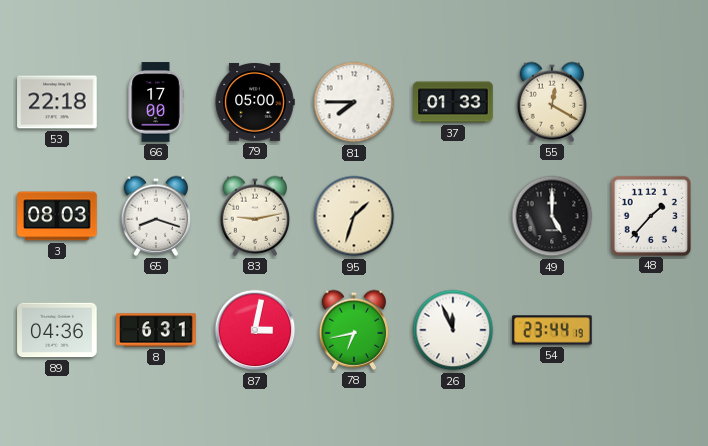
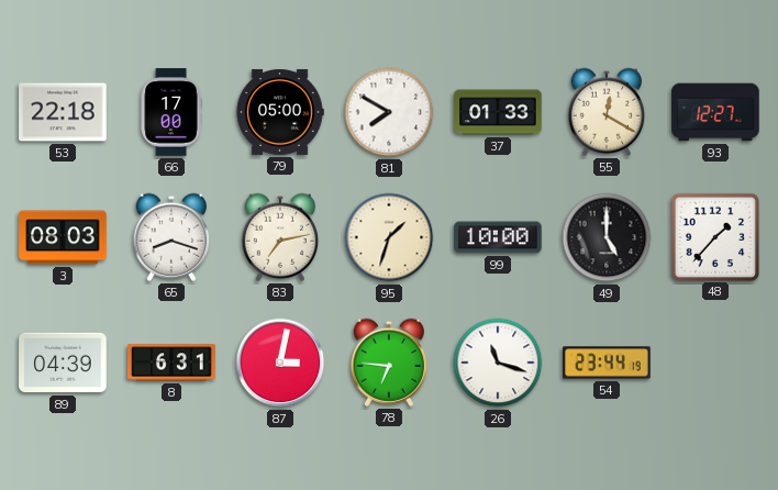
81: 7:45 -> 7:50
93: none -> 12:27
83: 9:13 -> 7:13
99: none -> 10:00
89: 04:36 -> 04:39
78: 6:43 -> 6:46
26: 11:56 -> 11:18
